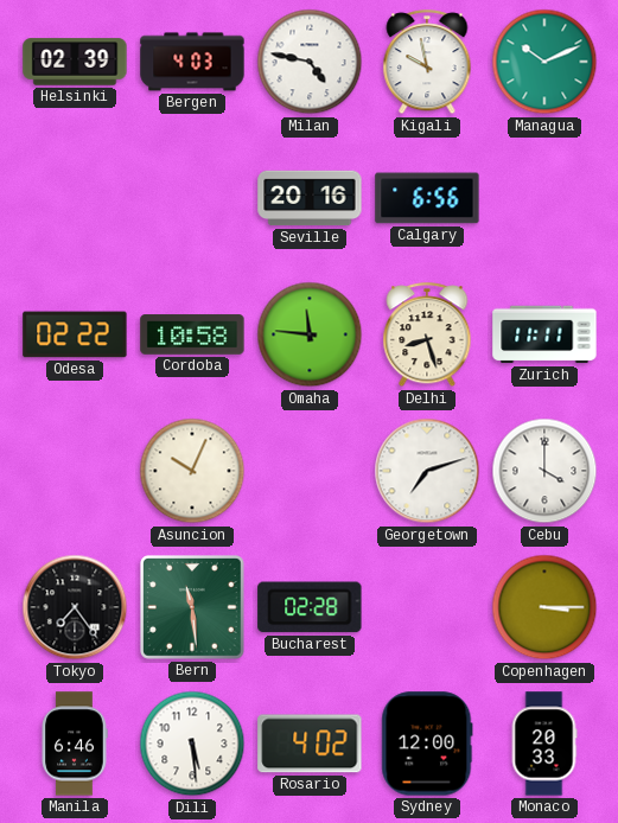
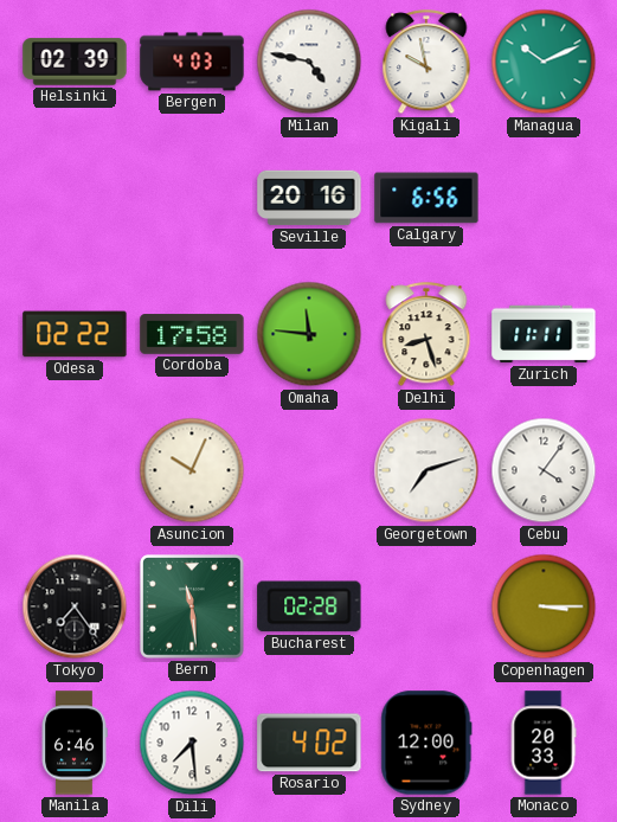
Cordoba: 10:58 -> 17:58
Cebu: 4:00 -> 4:06
Dili: 5:29 -> 7:29
